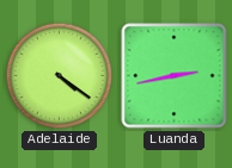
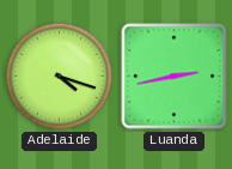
Adelaide: 4:21 -> 4:18
